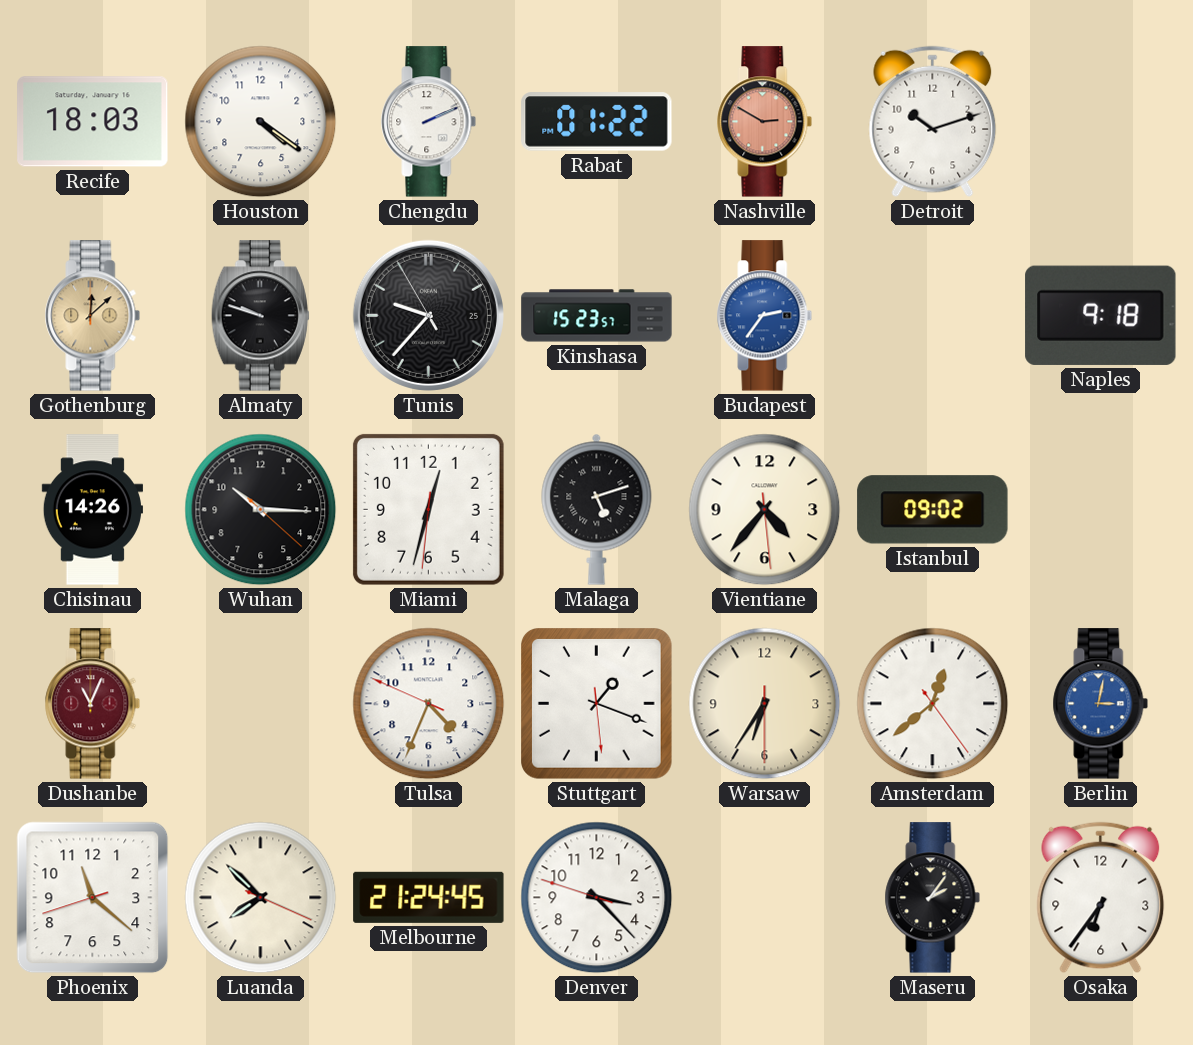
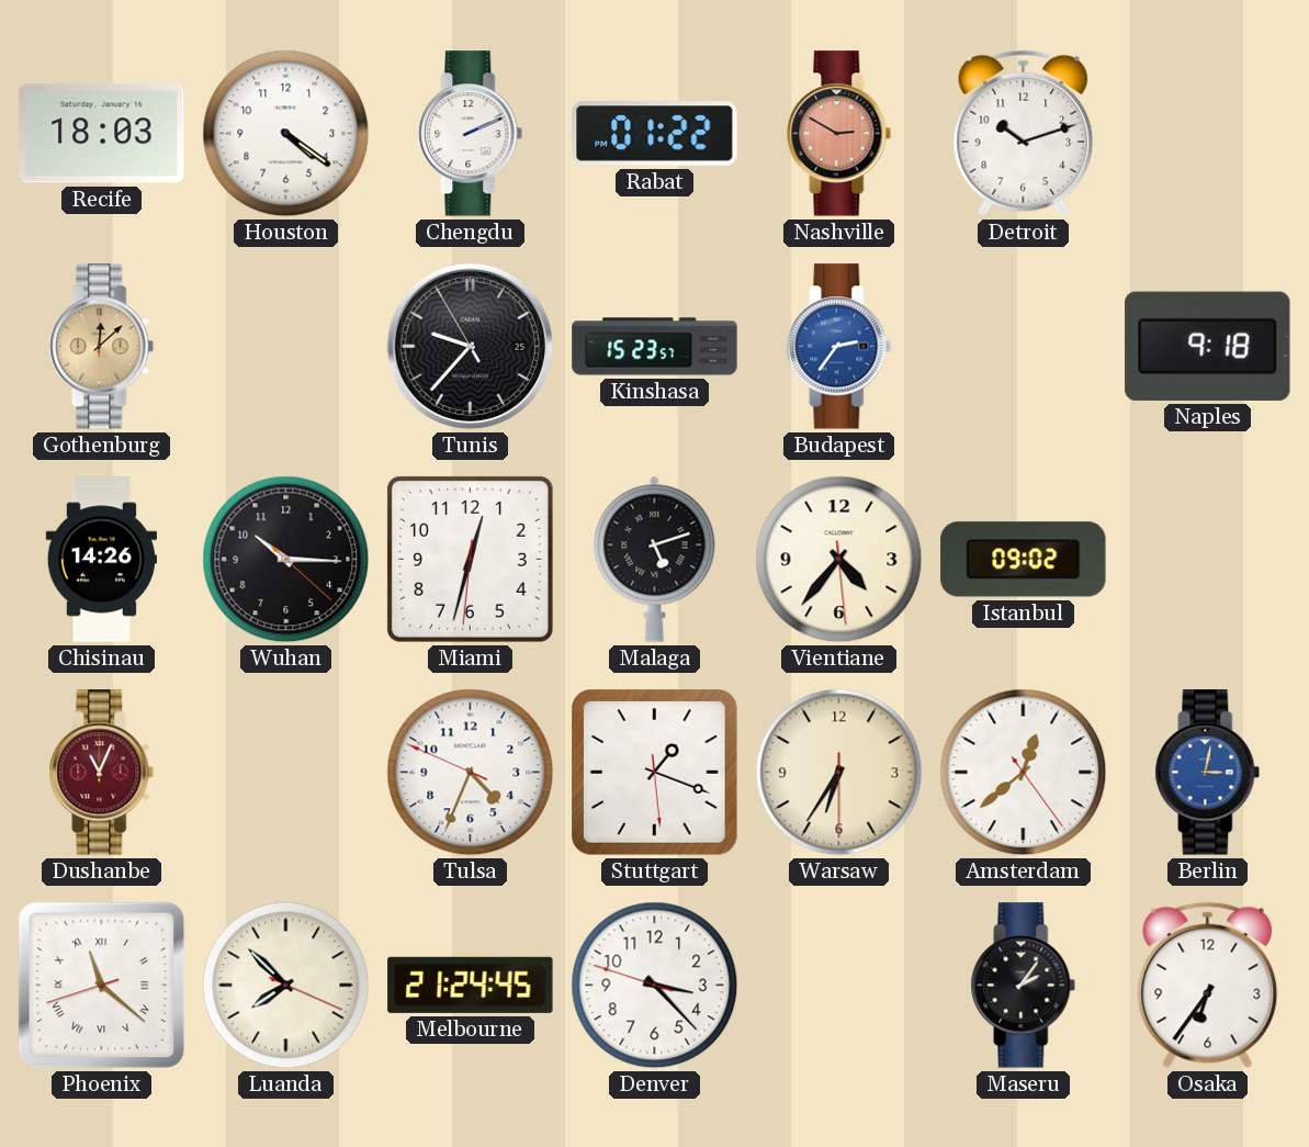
Almaty: 9:48 -> none
Phoenix numerals: Arabic -> Roman
